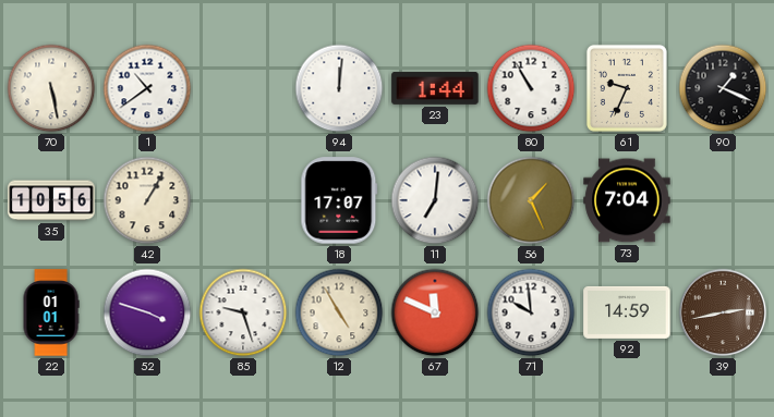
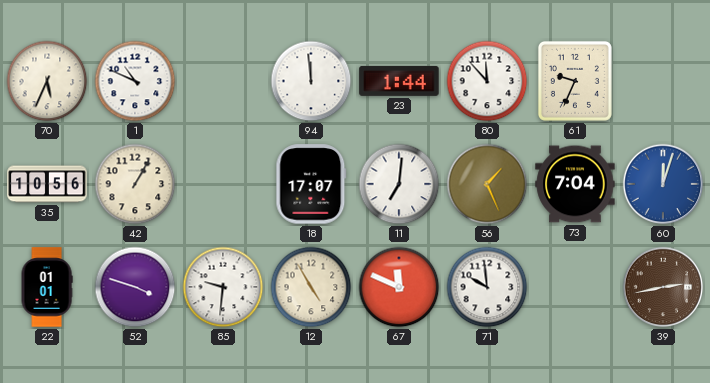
70: 5:28 -> 5:34
1: 10:39 -> 10:49
94: 12:01 -> 11:59
80: 10:55 -> 11:53
90: 1:19 -> none
60: none -> 12:03
85: 9:27 -> 9:31
92: 14:59 -> none
